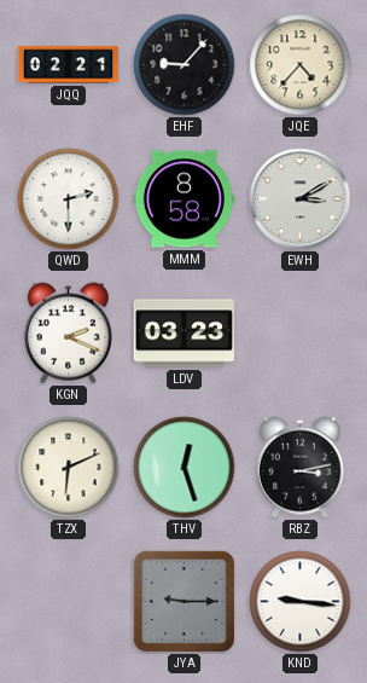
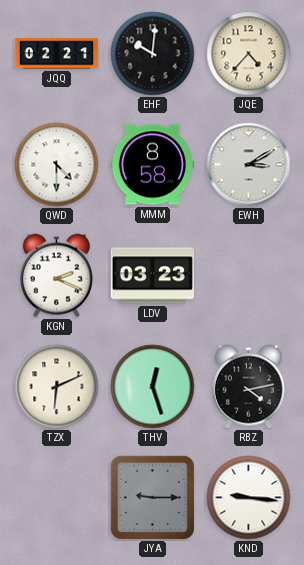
EHF: 9:07 -> 10:01
QWD: 2:30 -> 4:30
RBZ: 3:13 -> 4:13
